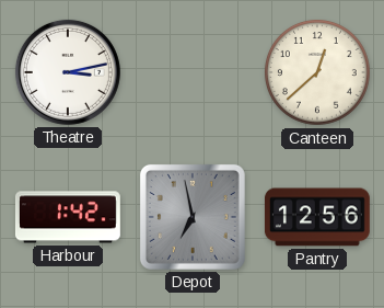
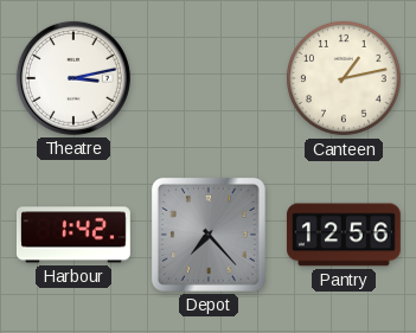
Canteen: 12:38 -> 1:13
Depot: 6:58 -> 7:23
